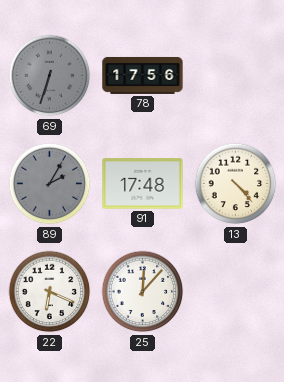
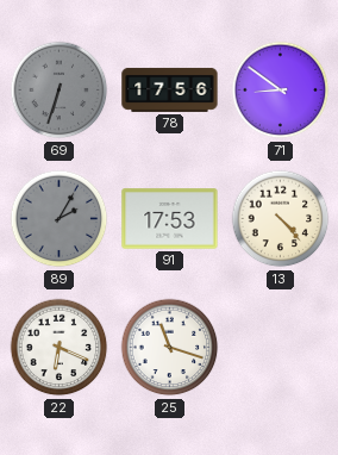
71: none -> 8:51
91: 17:48 -> 17:53
25: 12:07 -> 11:18
